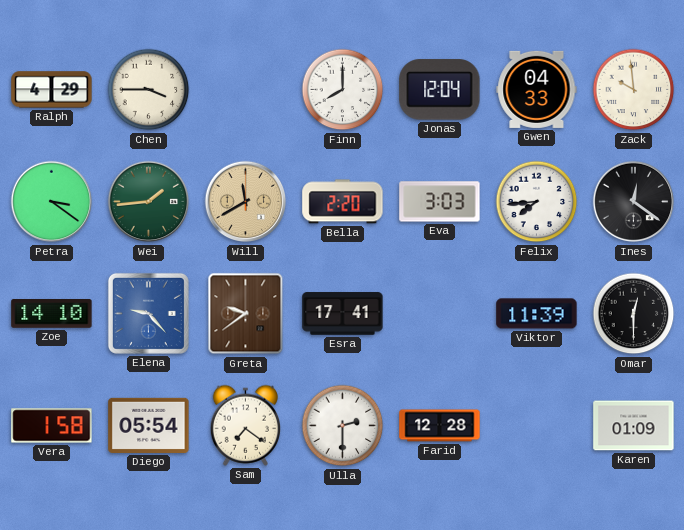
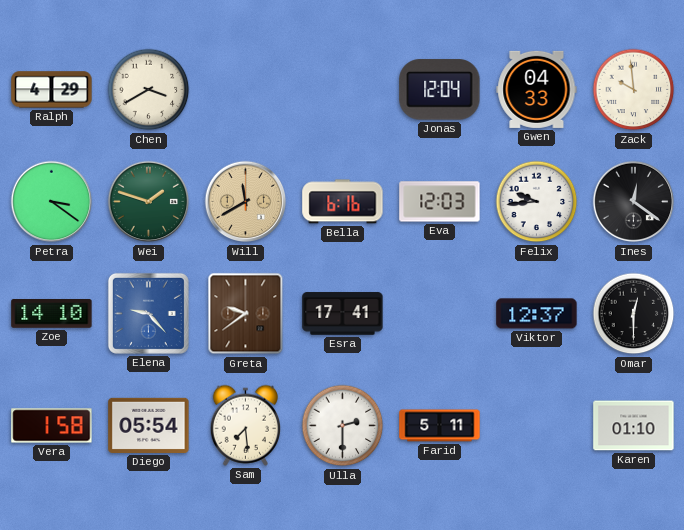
Chen: 3:45 -> 3:40
Finn: 8:00 -> none
Wei: 1:44 -> 1:48
Bella: 2:20 -> 6:16
Eva: 3:03 -> 12:03
Felix: 7:44 -> 9:44
Viktor: 11:39 -> 12:37
Sam: 7:21 -> 7:29
Farid: 12:28 -> 5:11
Karen: 01:09 -> 01:10
